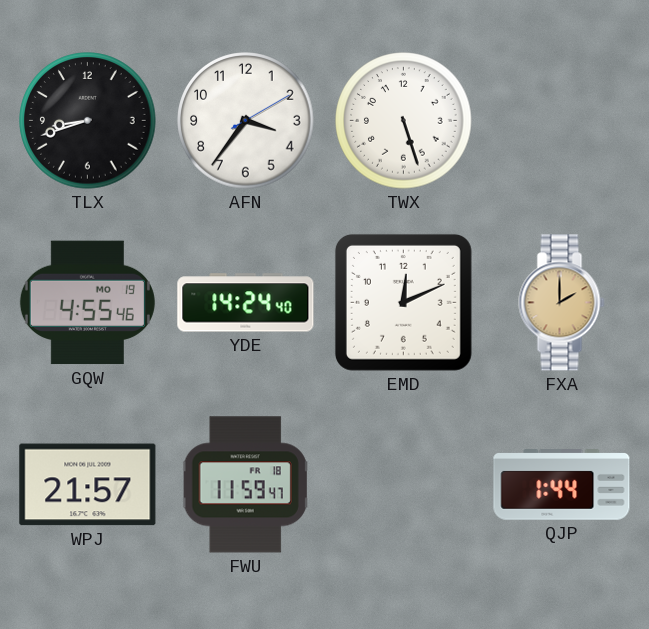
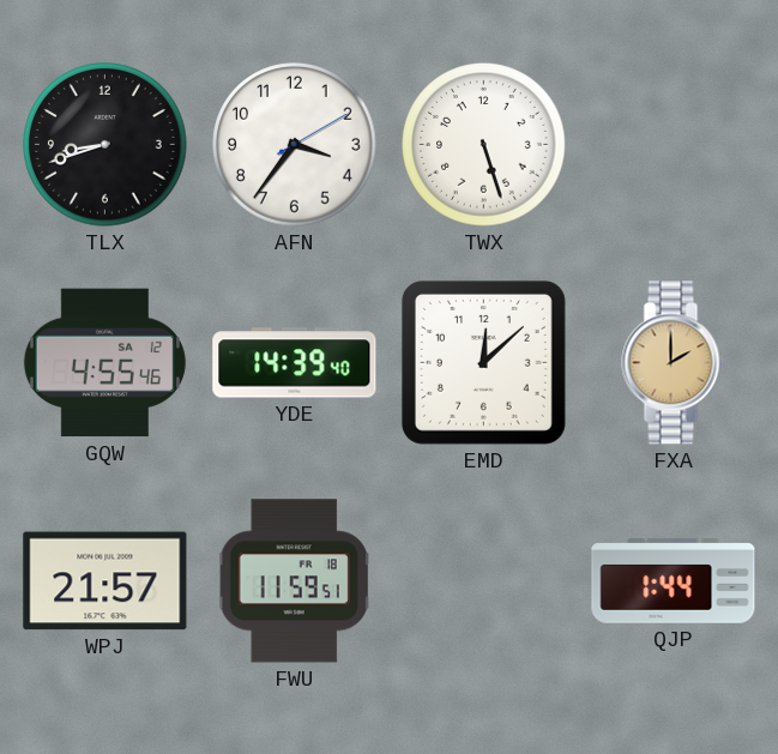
GQW date: MO 19 -> SA 12
YDE: 14:24 -> 14:39
EMD: 12:11 -> 12:08
FWU: 11:59:47 -> 11:59:51
